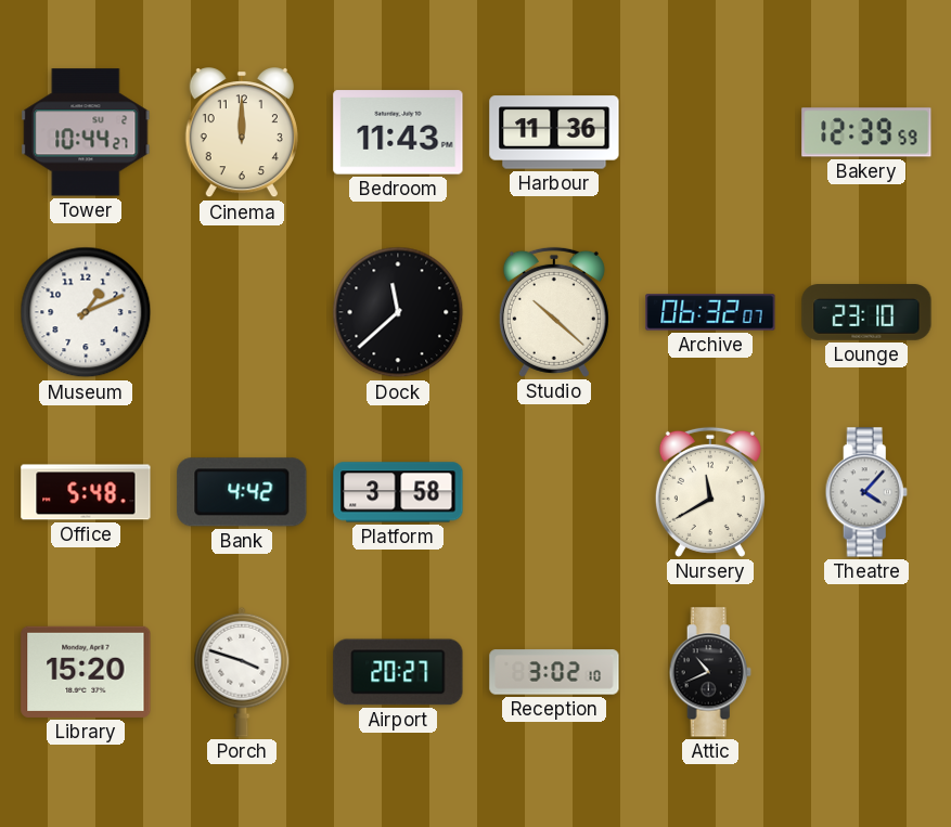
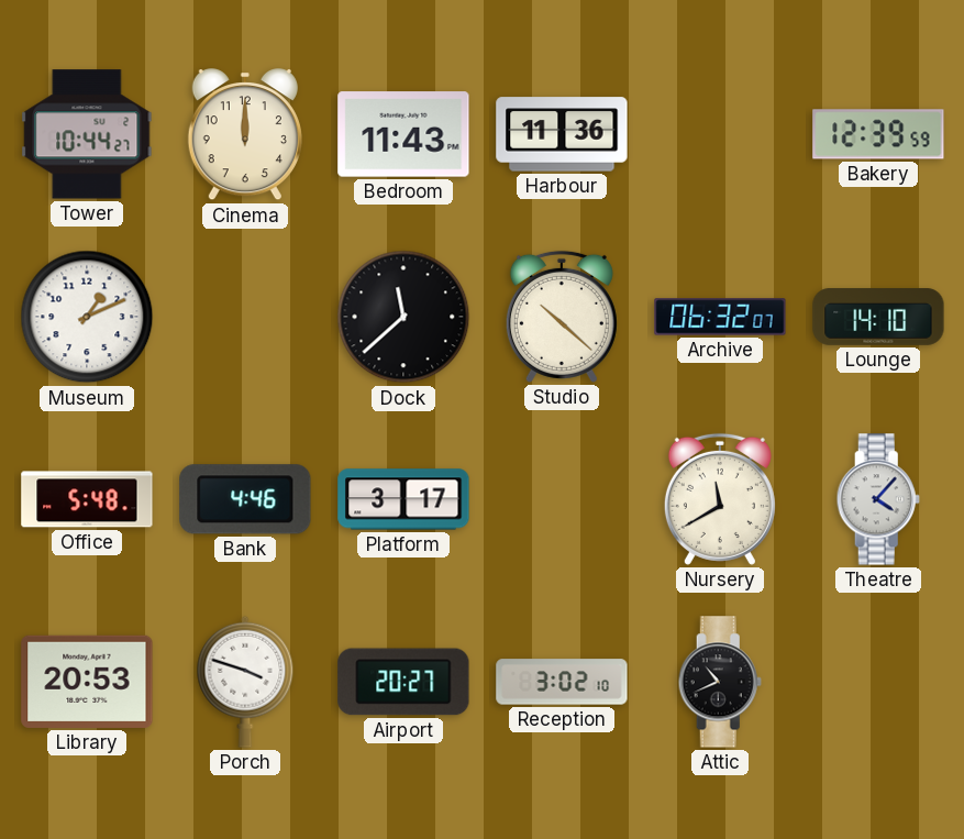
Lounge: 23:10 -> 14:10
Bank: 4:42 -> 4:46
Platform: 3:58 -> 3:17
Library: 15:20 -> 20:53
